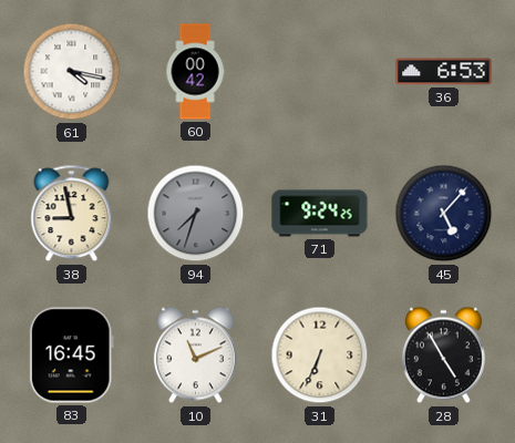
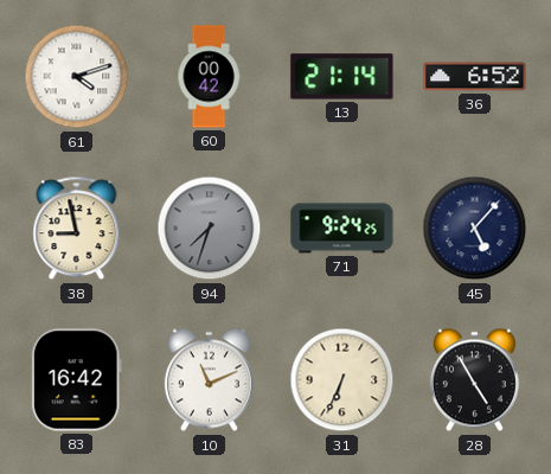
61: 4:17 -> 4:12
13: none -> 21:14
36: 6:53 -> 6:52
83: 16:45 -> 16:42
